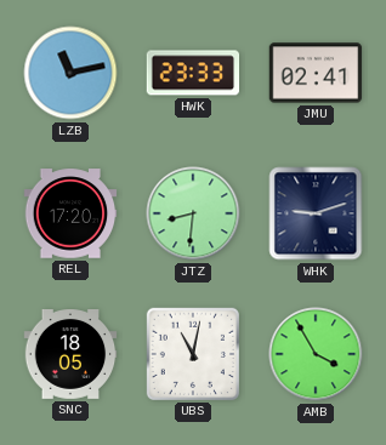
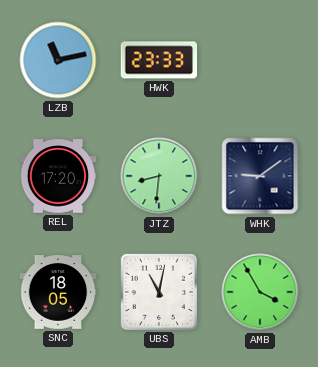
JMU: 02:41 -> none
WHK: 9:12 -> 9:09
